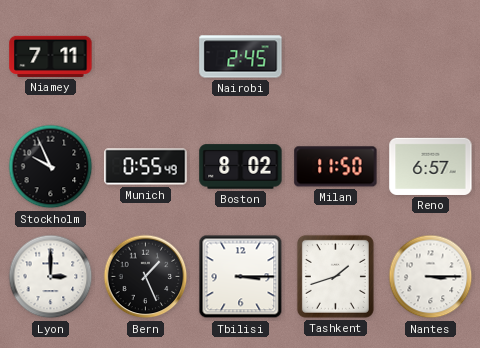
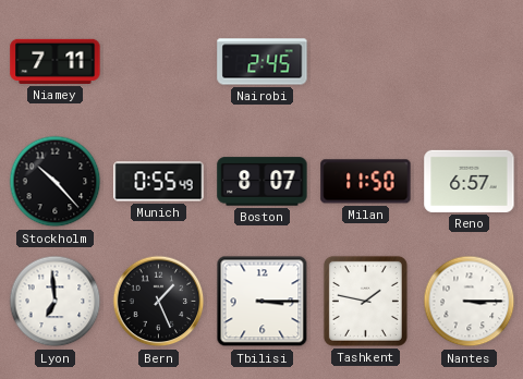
Stockholm: 9:56 -> 10:23
Boston: 8:02 -> 8:07
Lyon: 3:00 -> 6:59
Tashkent: 1:42 -> 1:47
